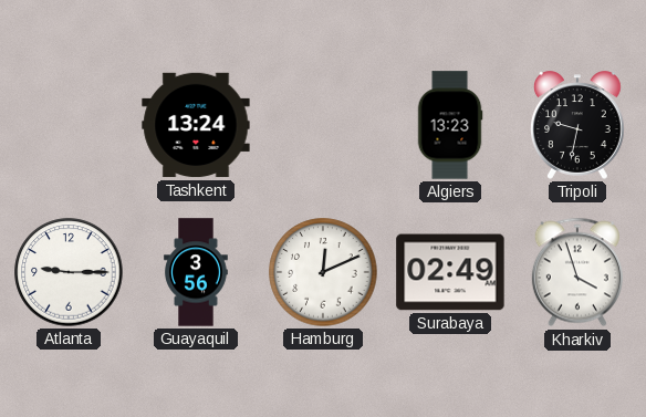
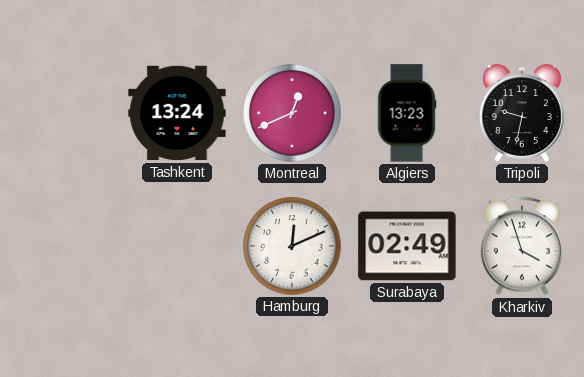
Montreal: none -> 12:41
Atlanta: 9:15 -> none
Guayaquil: 3:56 -> none
